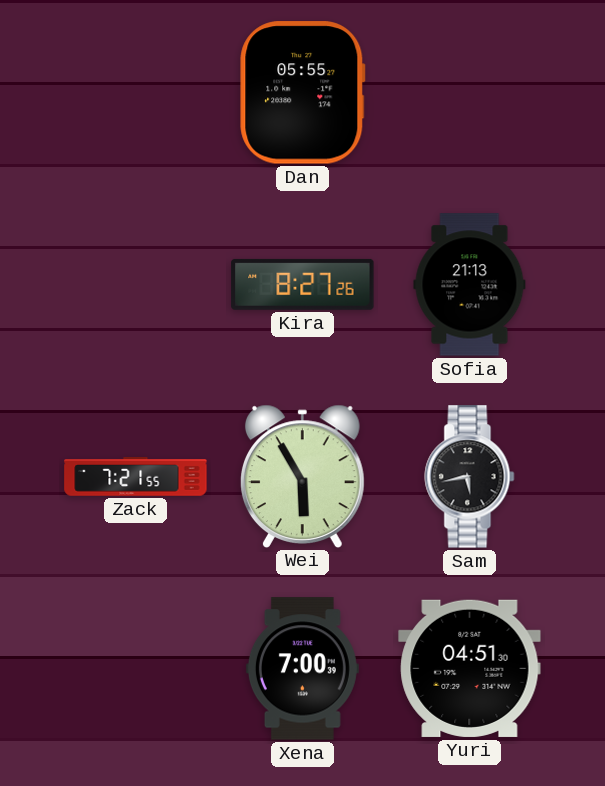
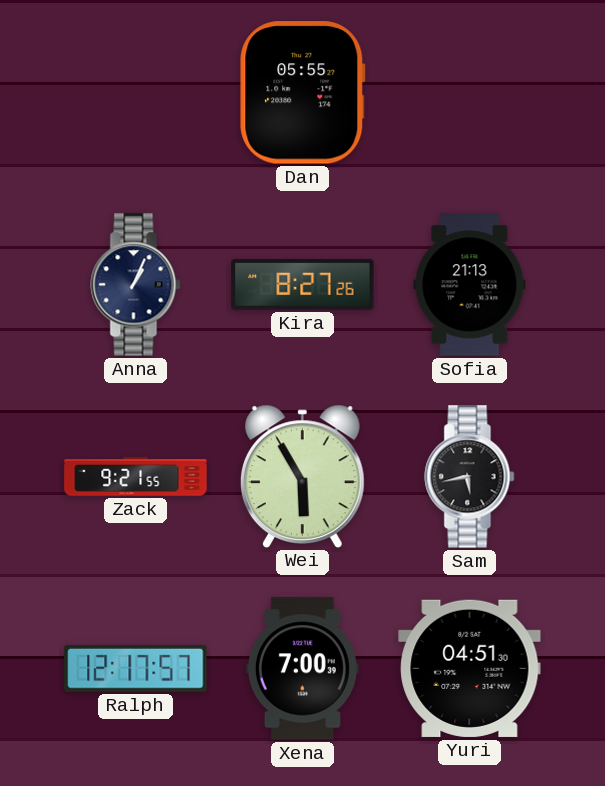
Anna: none -> 1:04
Zack: 7:21 -> 9:21
Ralph: none -> 12:17
